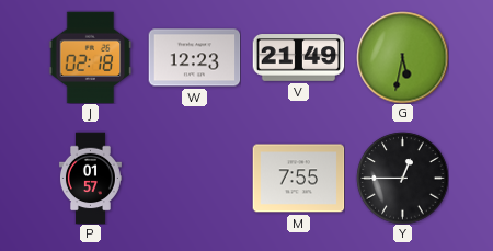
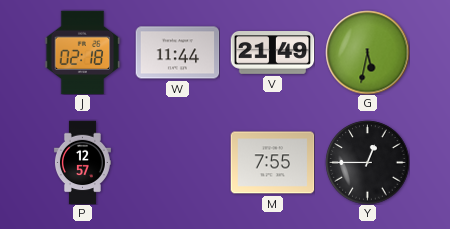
W: 12:23 -> 11:44
P: 01:57 -> 12:57
